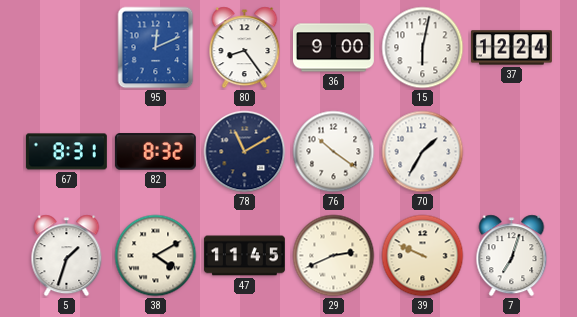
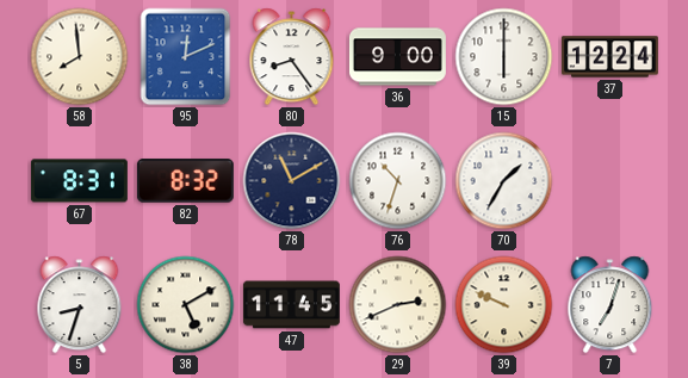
58: none -> 7:59
15: 6:02 -> 6:00
76: 10:21 -> 10:33
5: 1:33 -> 8:33
38: 4:10 -> 5:10
